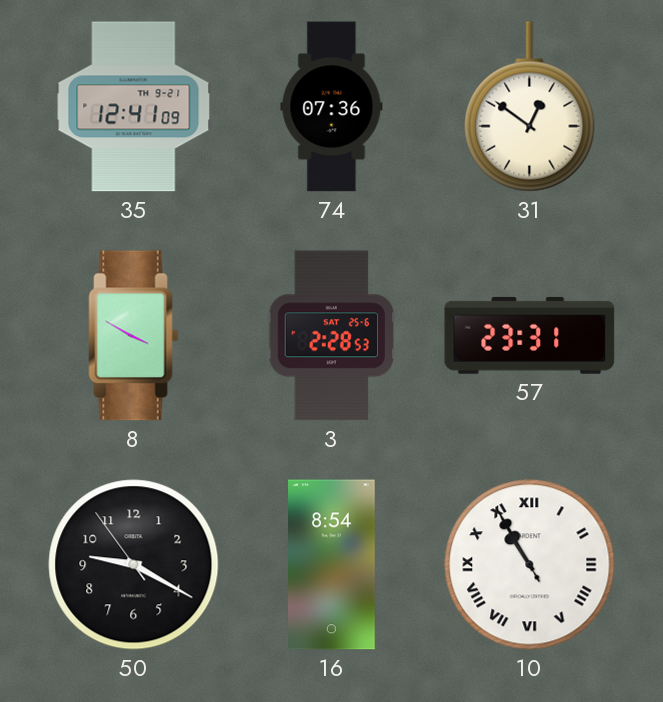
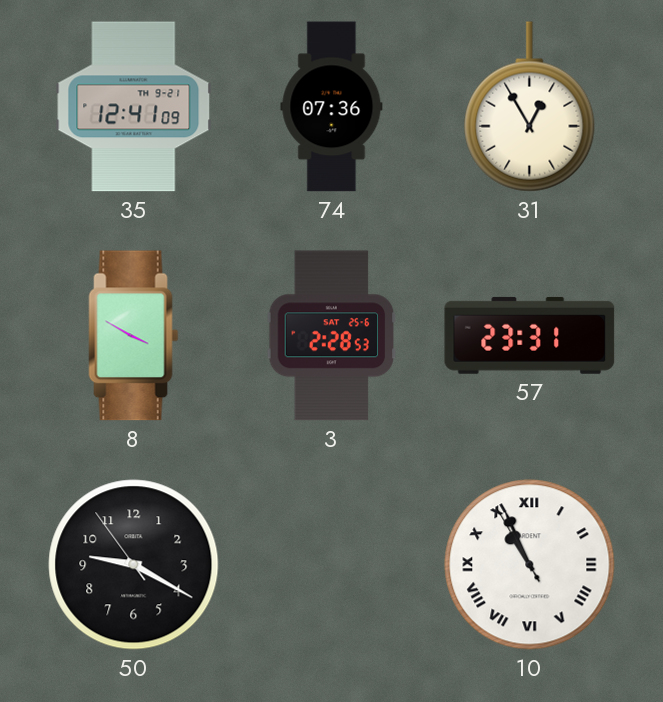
31: 12:51 -> 12:55
16: 8:54 -> none
10: 10:54 -> 10:55
